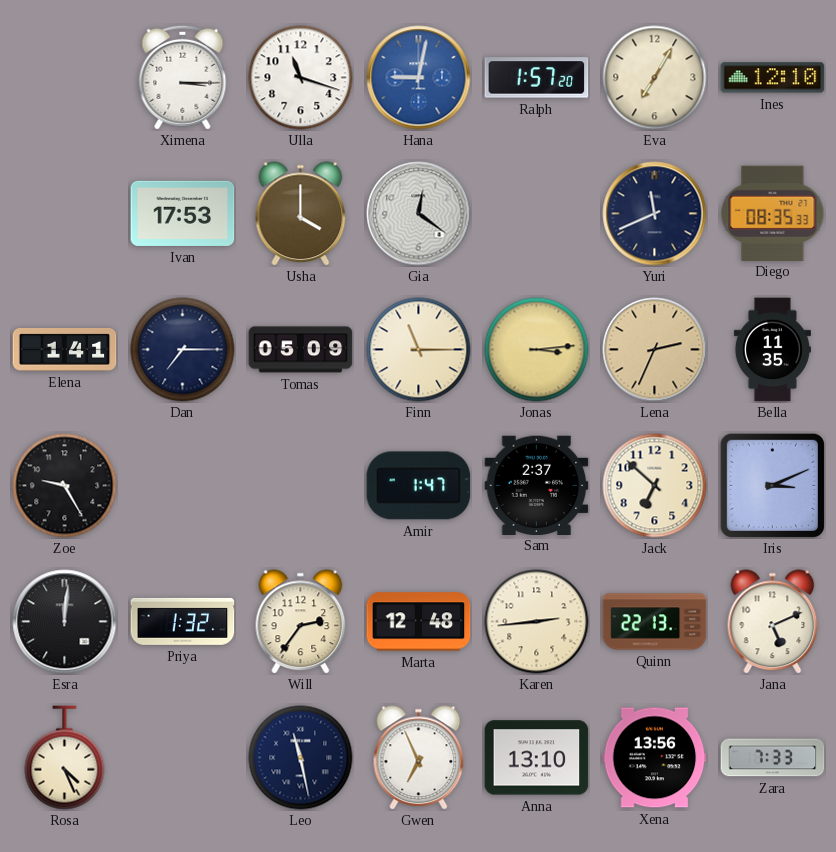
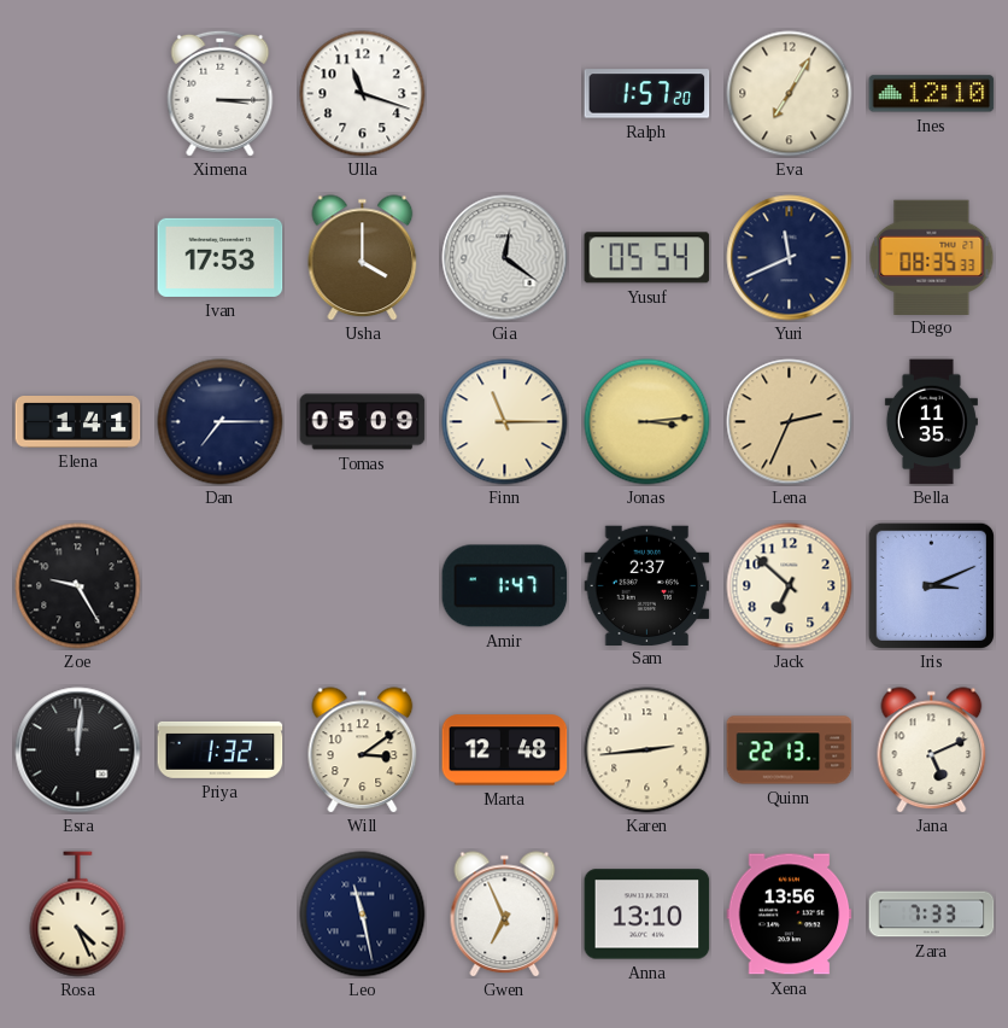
Hana: 9:02 -> none
Yusuf: none -> 05:54
Will: 2:36 -> 3:09
